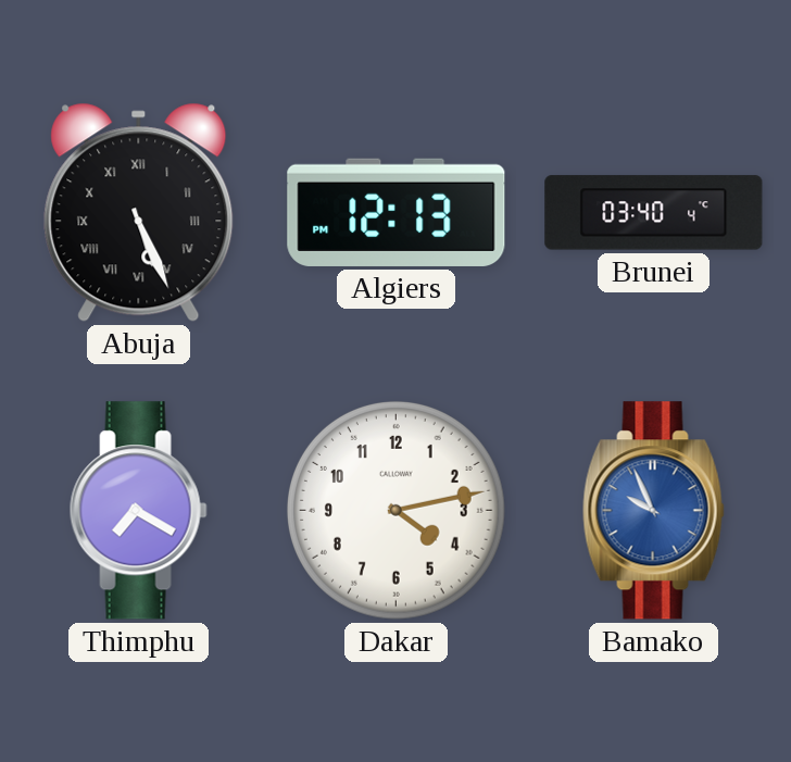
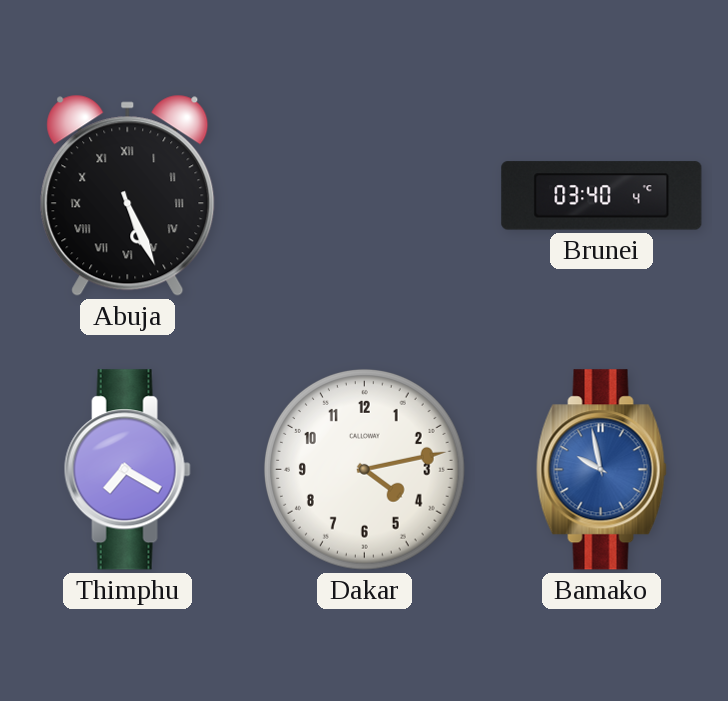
Algiers: 12:13 -> none
Bamako: 9:56 -> 9:58
